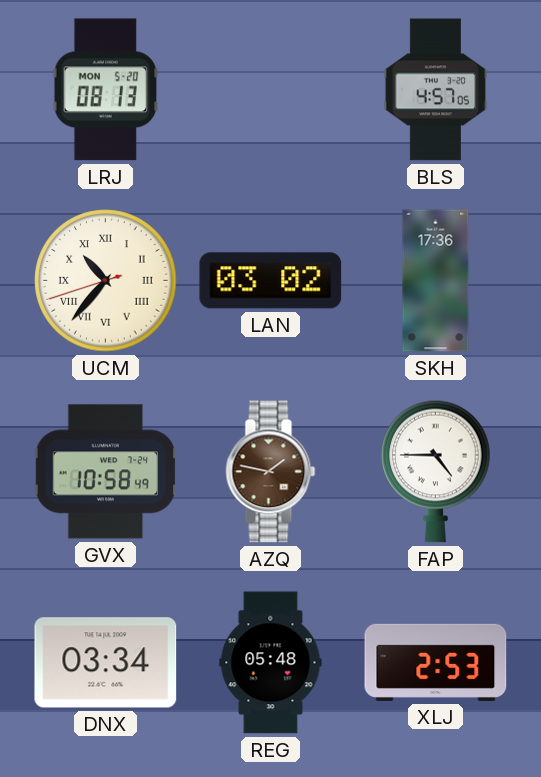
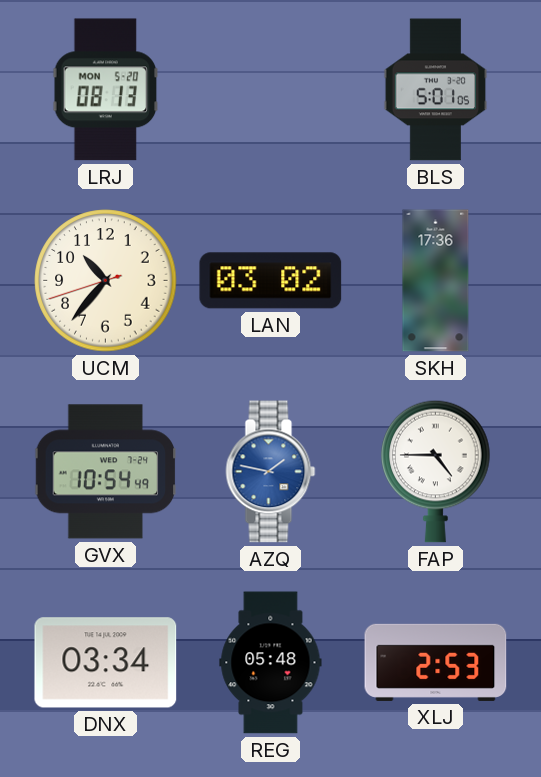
BLS: 4:57 -> 5:01
UCM numerals: Roman -> Arabic
GVX: 10:58 -> 10:54
AZQ dial: brown -> blue
